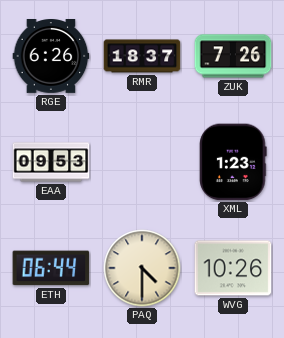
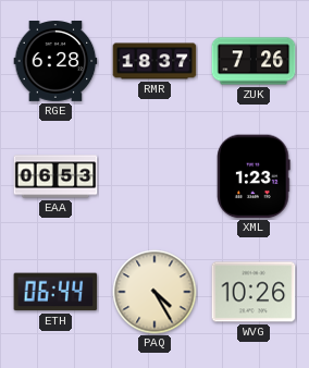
RGE: 6:26 -> 6:28
EAA: 09:53 -> 06:53
PAQ: 4:30 -> 4:25
